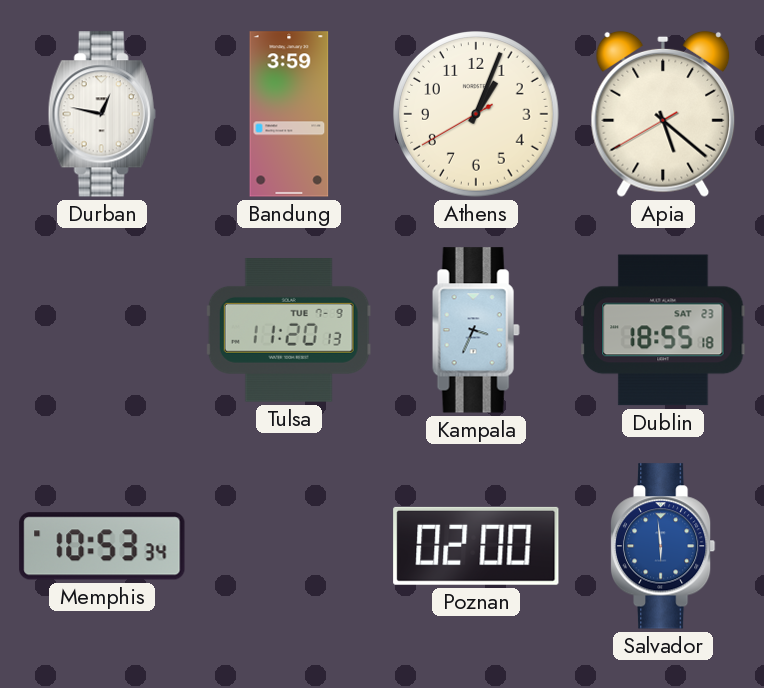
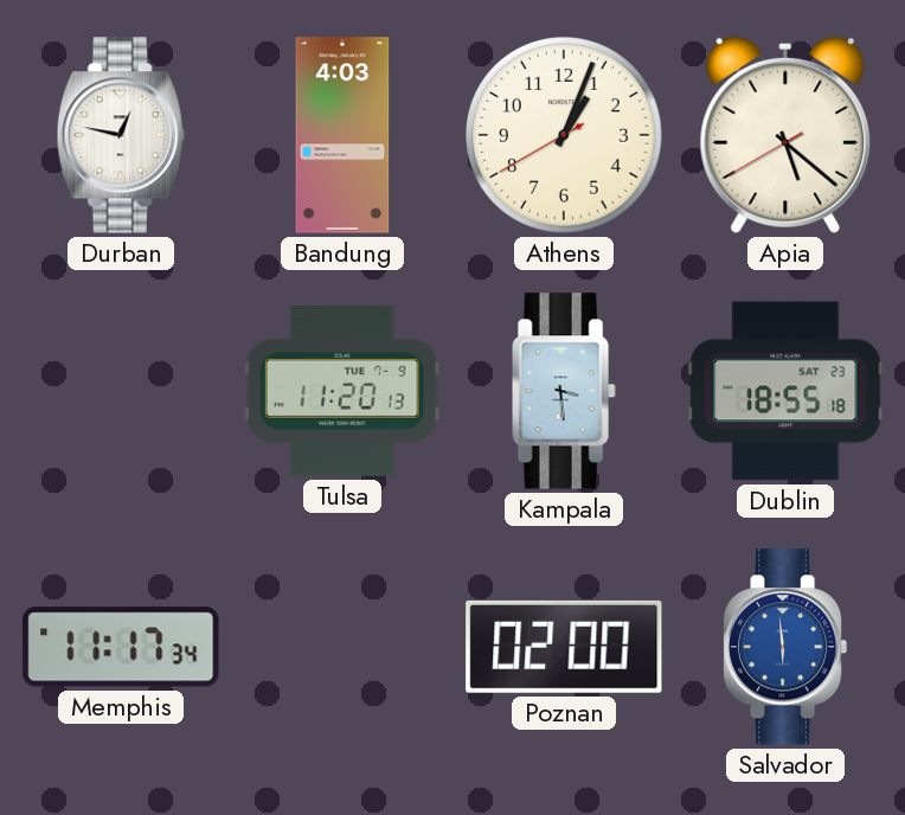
Bandung: 3:59 -> 4:03
Kampala: 3:34 -> 3:29
Memphis: 10:53 -> 11:17
